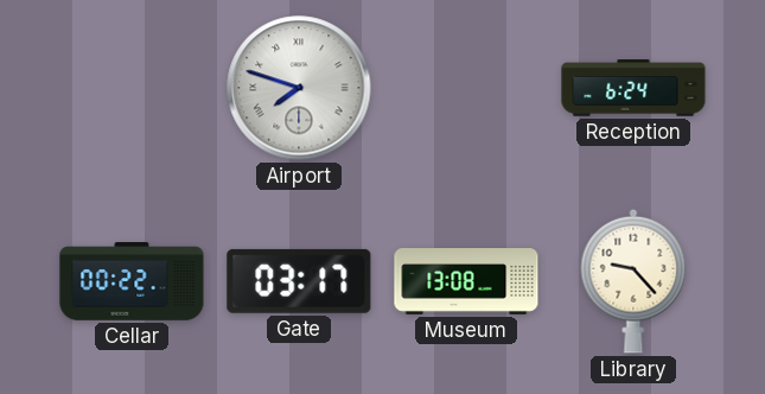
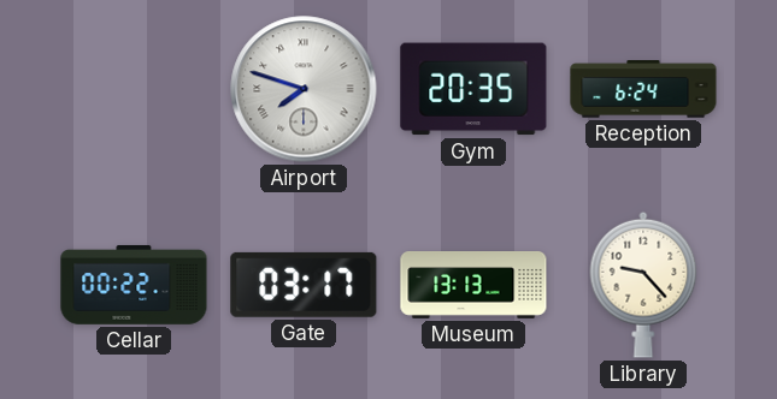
Gym: none -> 20:35
Museum: 13:08 -> 13:13
